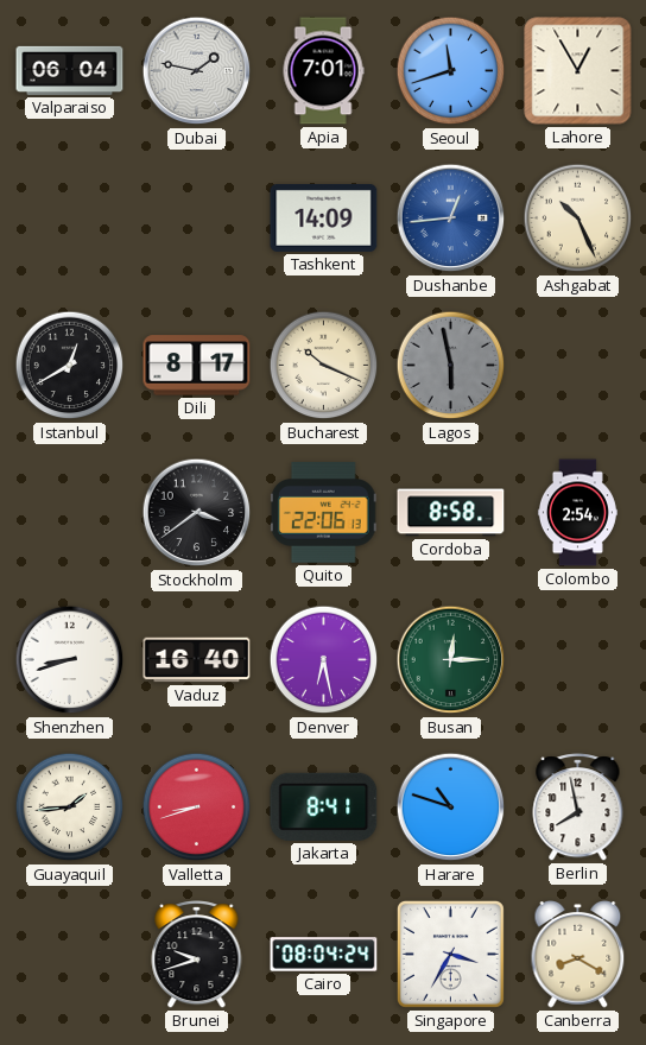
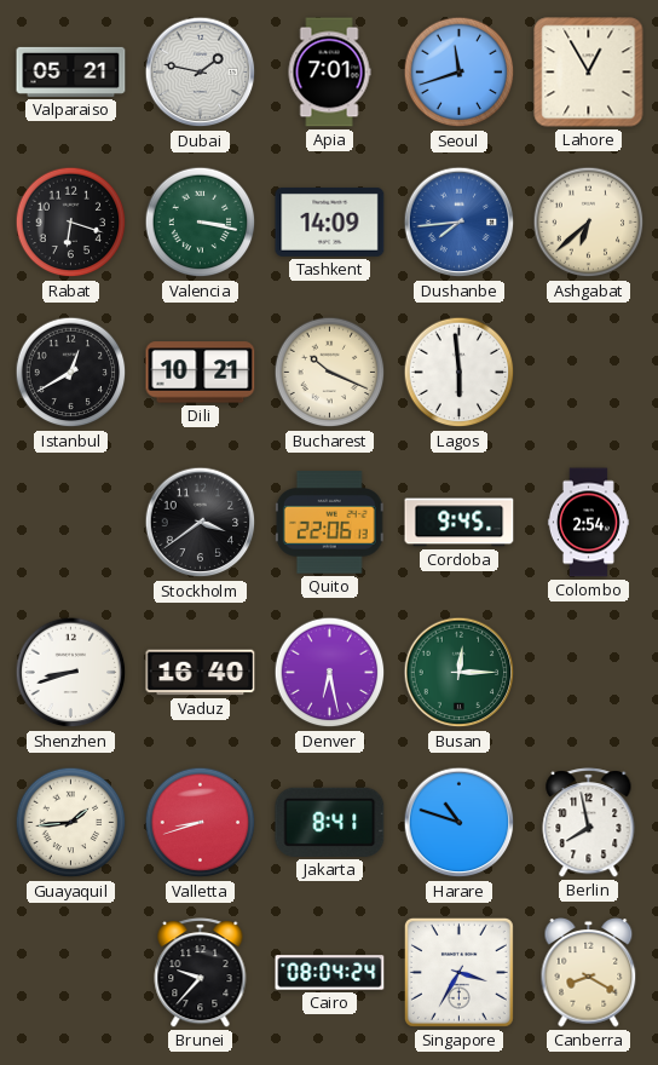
Valparaiso: 06:04 -> 05:21
Rabat: none -> 6:18
Valencia: none -> 3:17
Dushanbe: 12:44 -> 7:44
Ashgabat: 10:26 -> 6:38
Dili: 8:17 -> 10:21
Lagos: 5:58 -> 5:59
Lagos dial: grey -> white
Cordoba: 8:58 -> 9:45
Brunei: 9:42 -> 9:37
